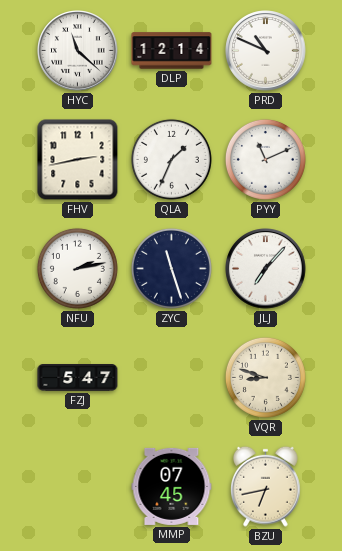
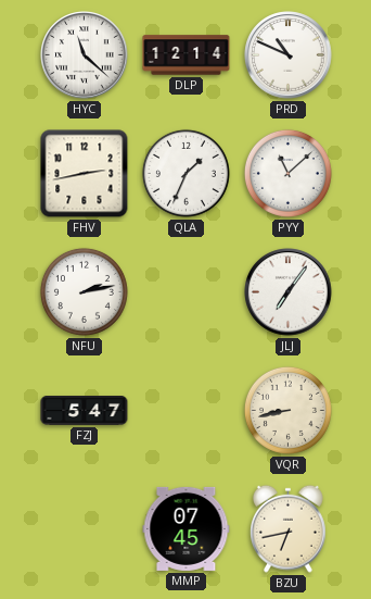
PYY: 11:11 -> 11:08
ZYC: 11:27 -> none
JLJ: 7:07 -> 7:06
VQR: 8:48 -> 8:43
